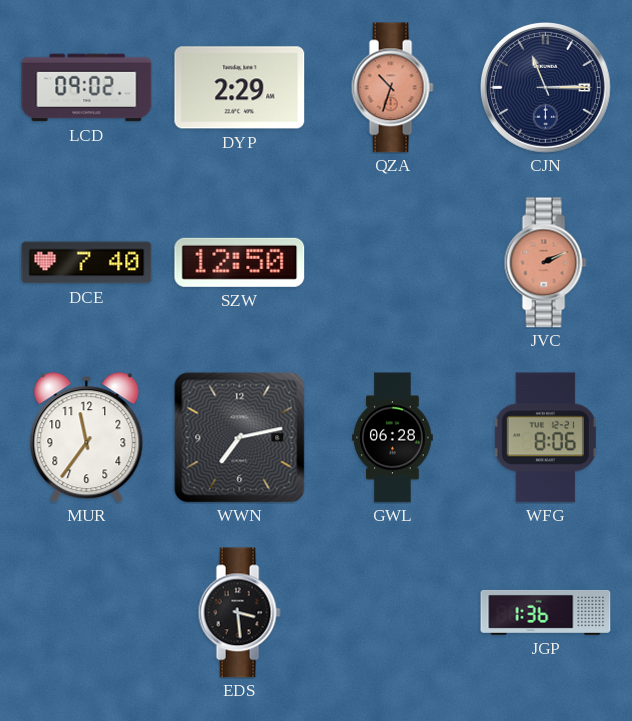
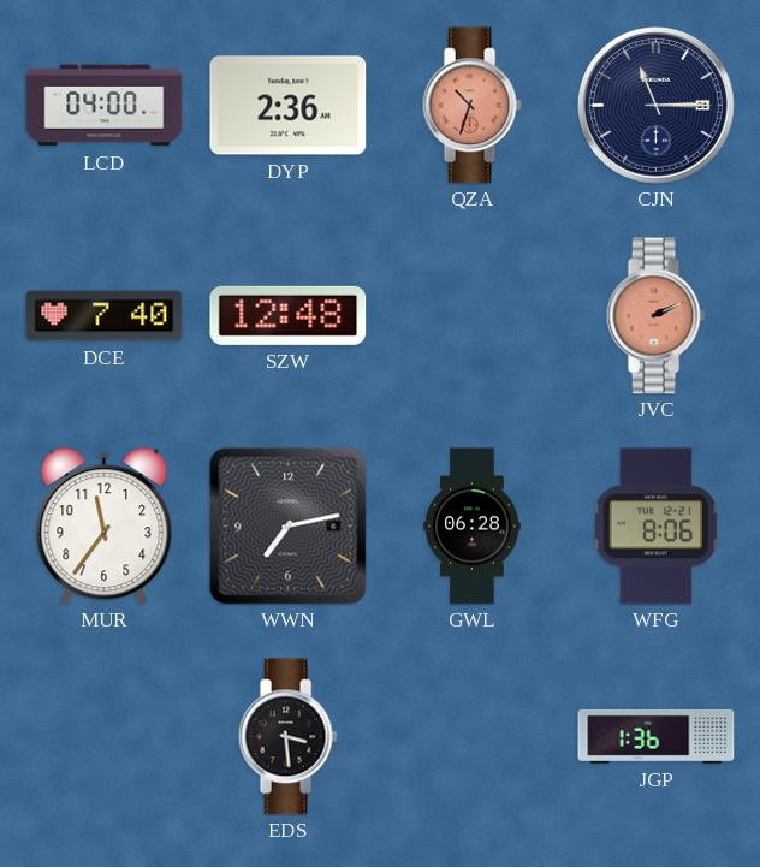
LCD: 09:02 -> 04:00
DYP: 2:29 -> 2:36
SZW: 12:50 -> 12:48
